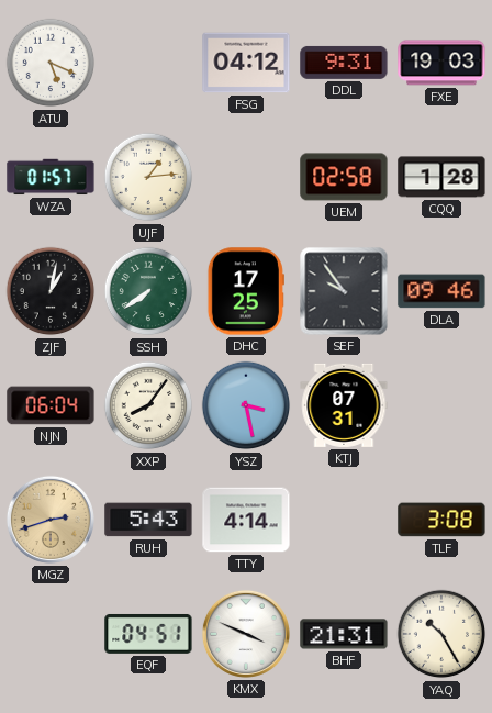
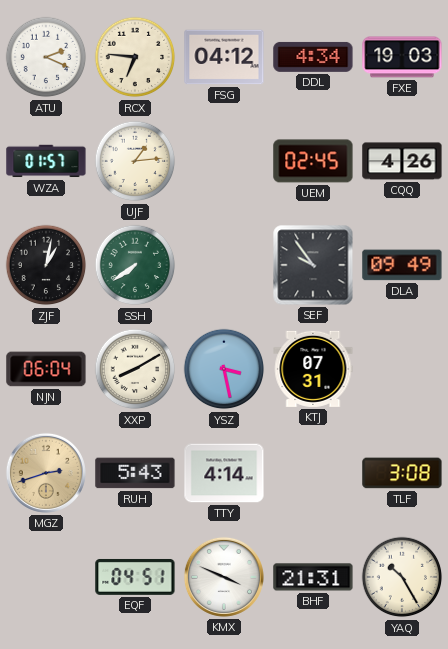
ATU: 5:19 -> 2:19
RCX: none -> 6:46
DDL: 9:31 -> 4:34
UEM: 02:58 -> 02:45
CQQ: 1:28 -> 4:26
DHC: 17:25 -> none
DLA: 09:46 -> 09:49
XXP: 8:06 -> 8:10
